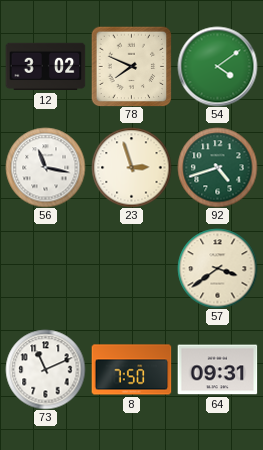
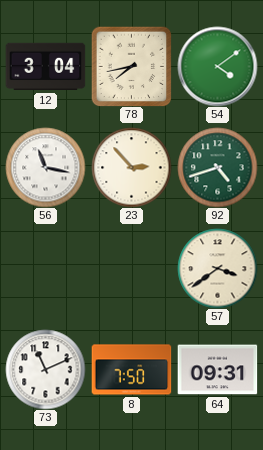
12: 3:02 -> 3:04
78: 7:49 -> 7:43
23: 2:57 -> 2:53
